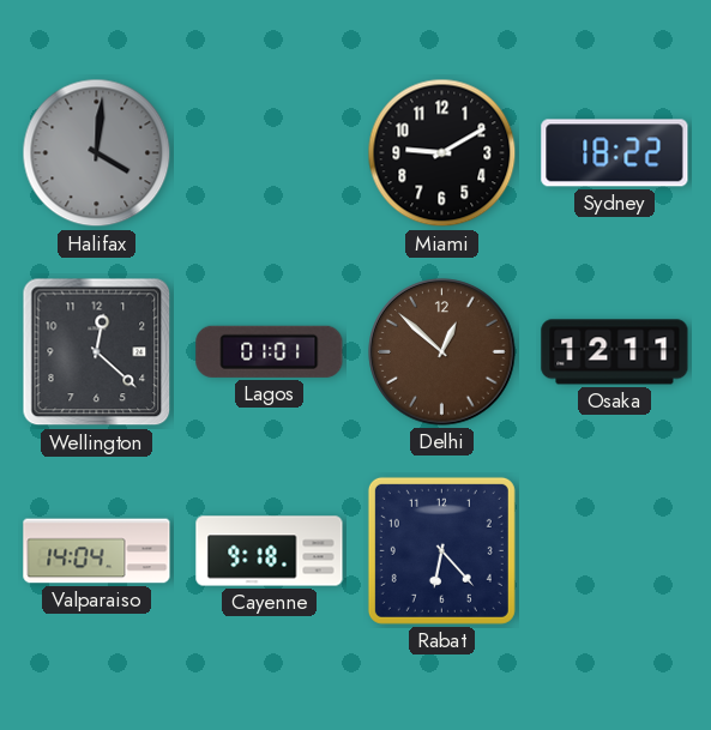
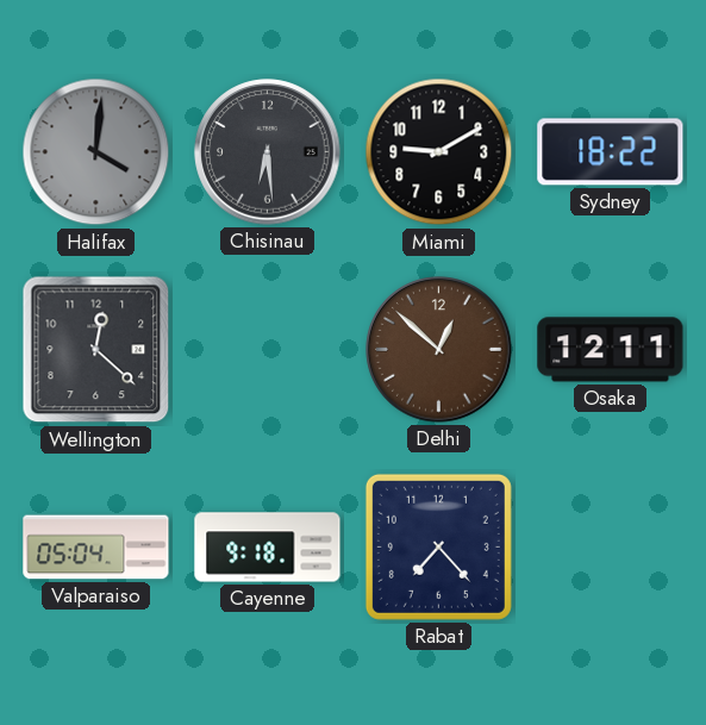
Chisinau: none -> 6:29
Lagos: 01:01 -> none
Valparaiso: 14:04 -> 05:04
Rabat: 6:23 -> 7:23
